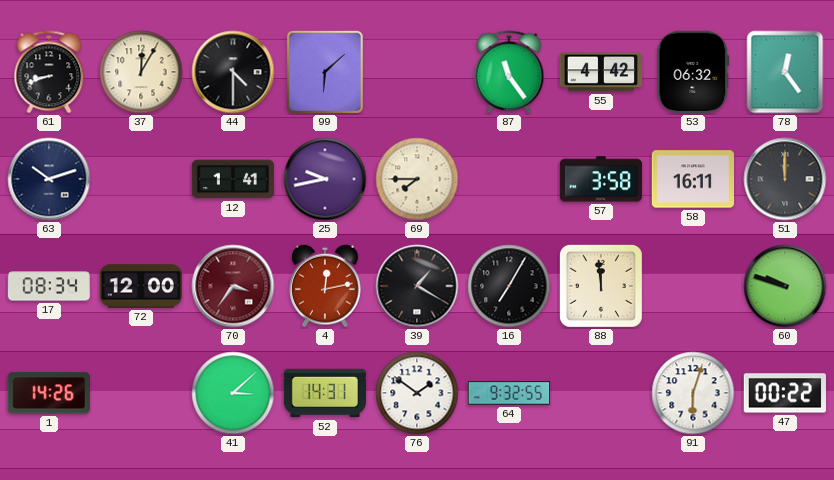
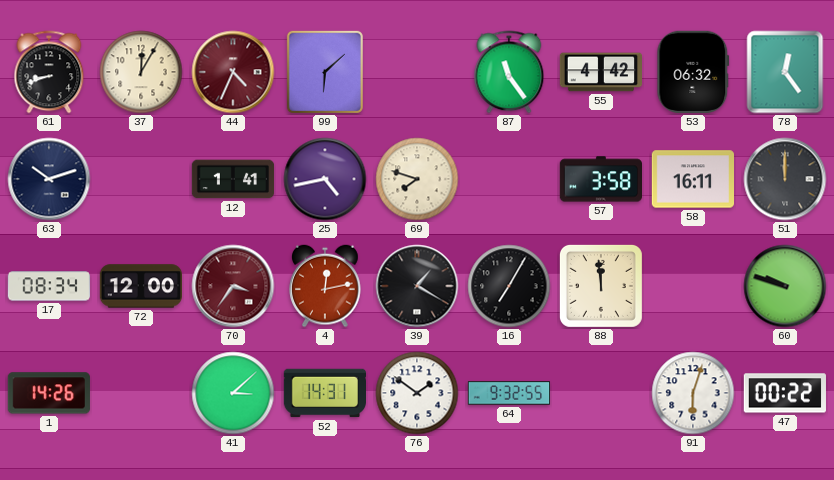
44: 4:30 -> 4:34
44 dial: black -> burgundy
25: 9:43 -> 4:43
69: 7:45 -> 7:48
